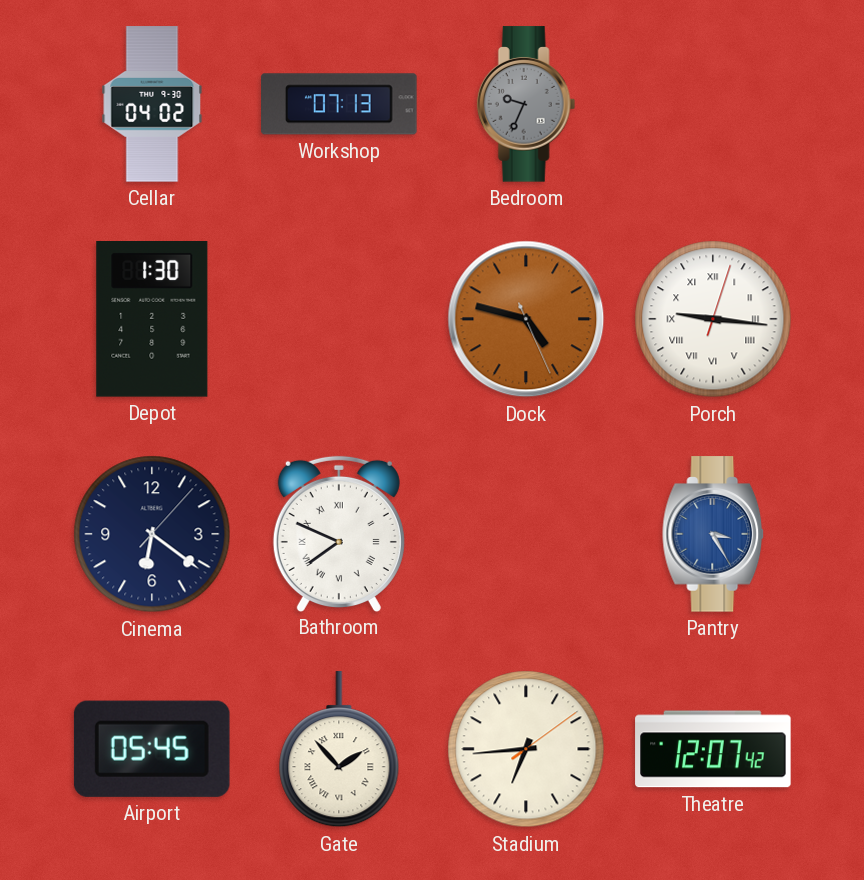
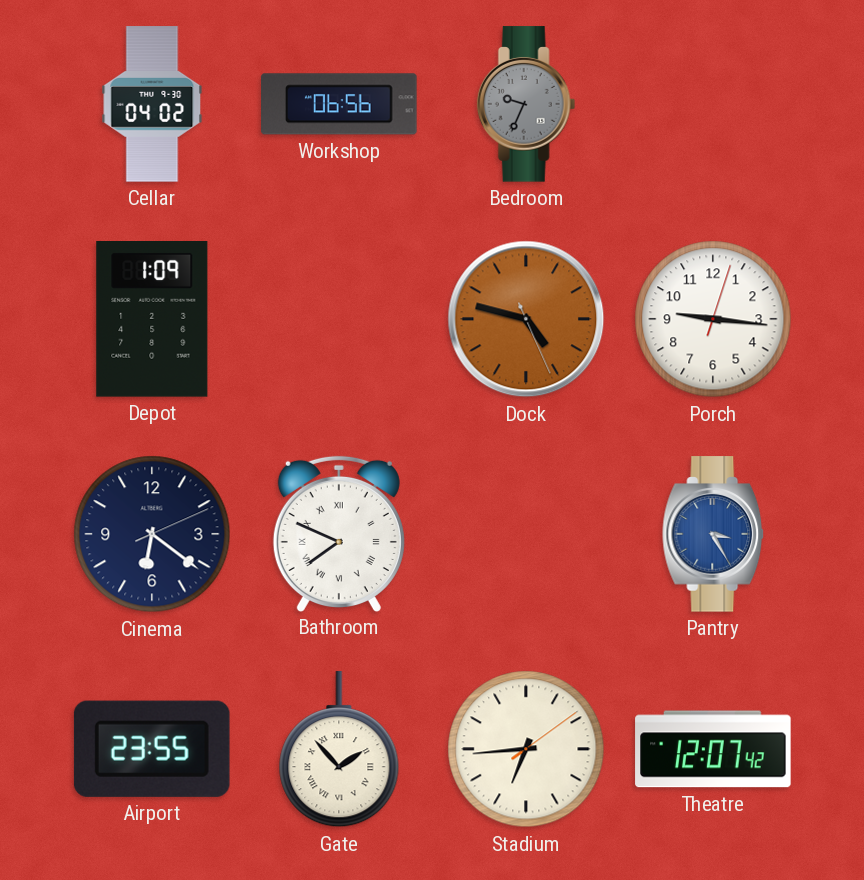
Workshop: 07:13 -> 06:56
Depot: 1:30 -> 1:09
Porch numerals: Roman -> Arabic
Cinema: 6:21:07 -> 6:21:11
Airport: 05:45 -> 23:55
